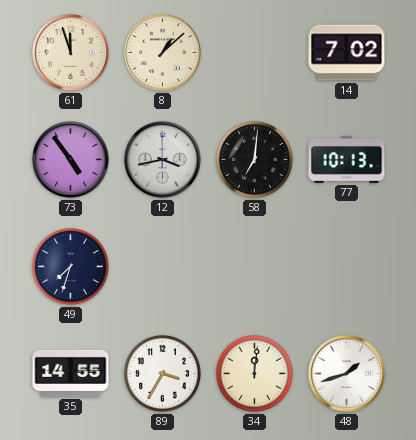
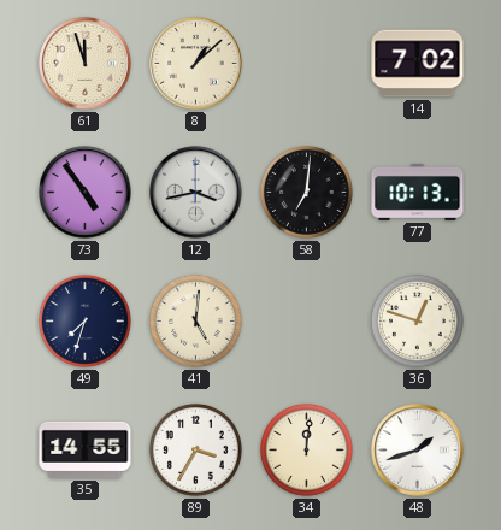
41: none -> 5:01
36: none -> 12:48
